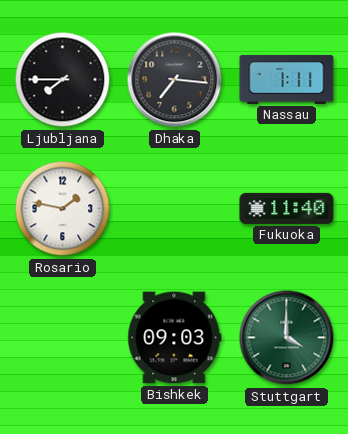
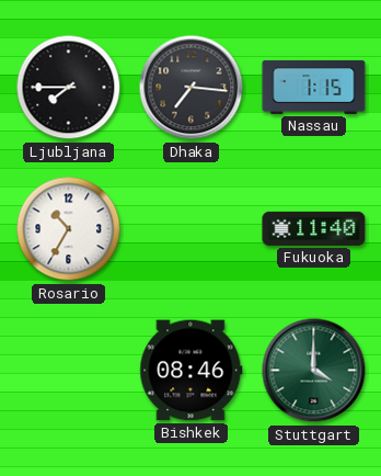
Nassau: 1:11 -> 1:15
Rosario: 1:47 -> 10:35
Bishkek: 09:03 -> 08:46
